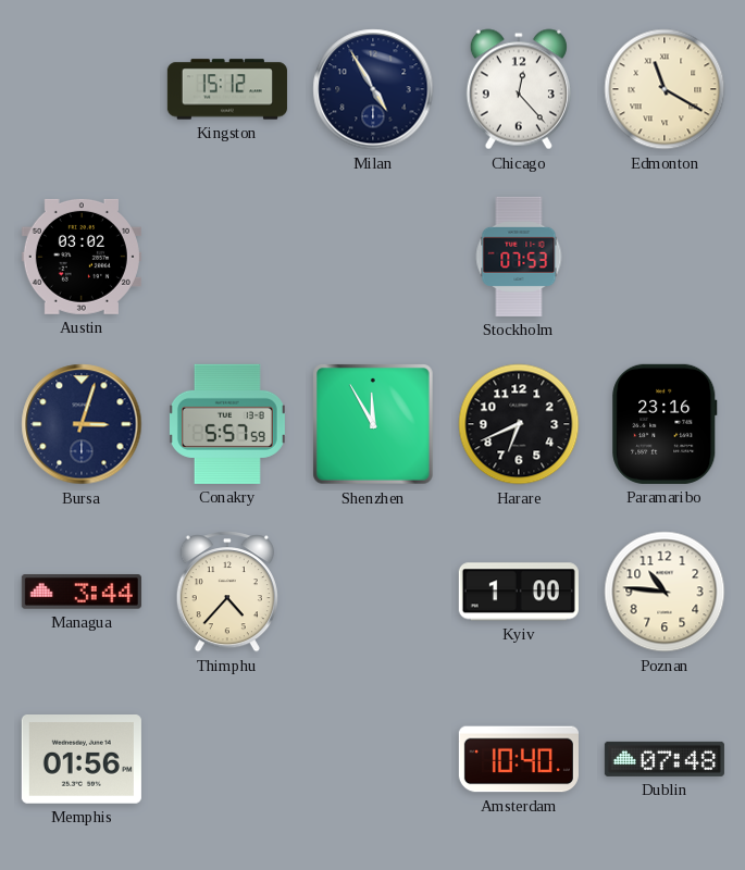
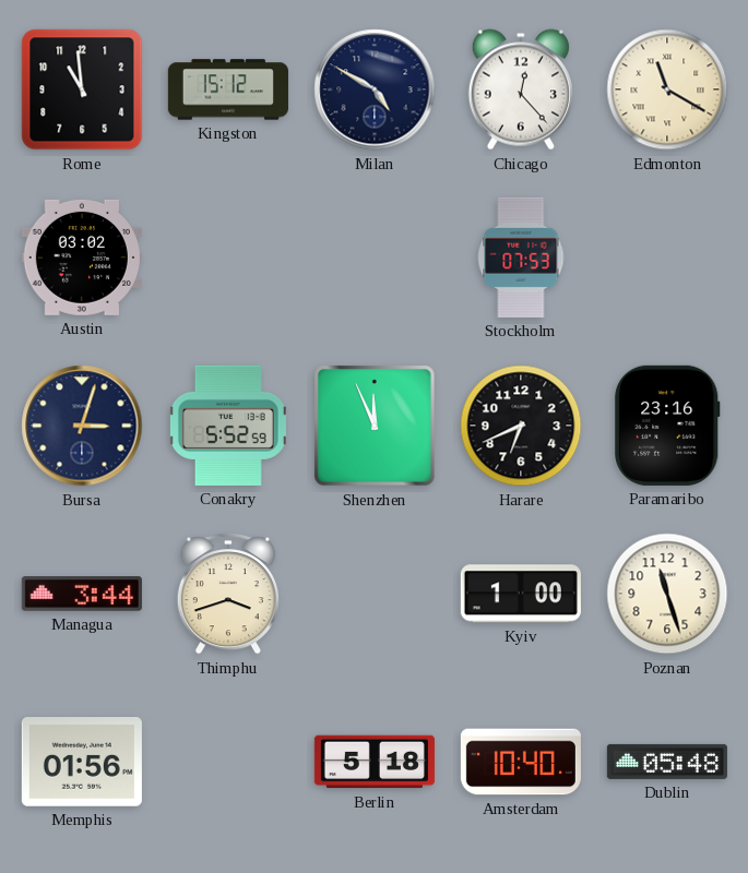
Rome: none -> 10:59
Milan: 4:55 -> 4:50
Conakry: 5:57 -> 5:52
Shenzhen: 11:55 -> 11:56
Thimphu: 4:37 -> 3:42
Poznan: 10:46 -> 11:27
Berlin: none -> 5:18
Dublin: 07:48 -> 05:48
